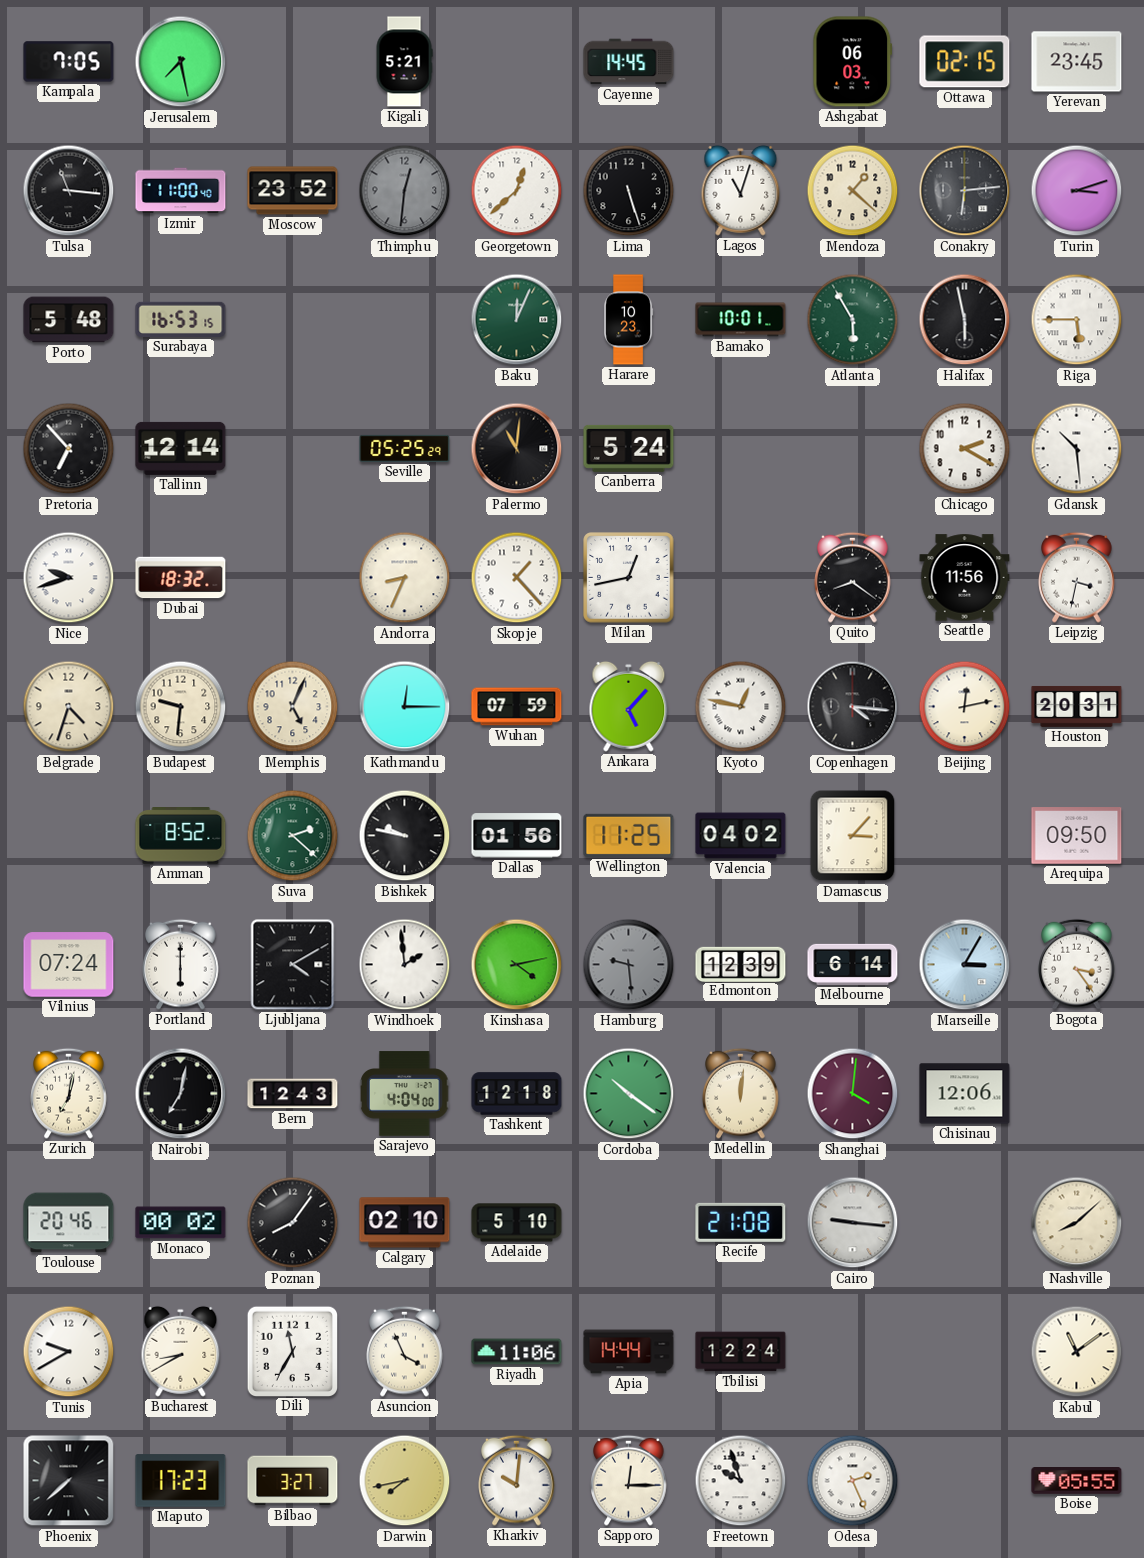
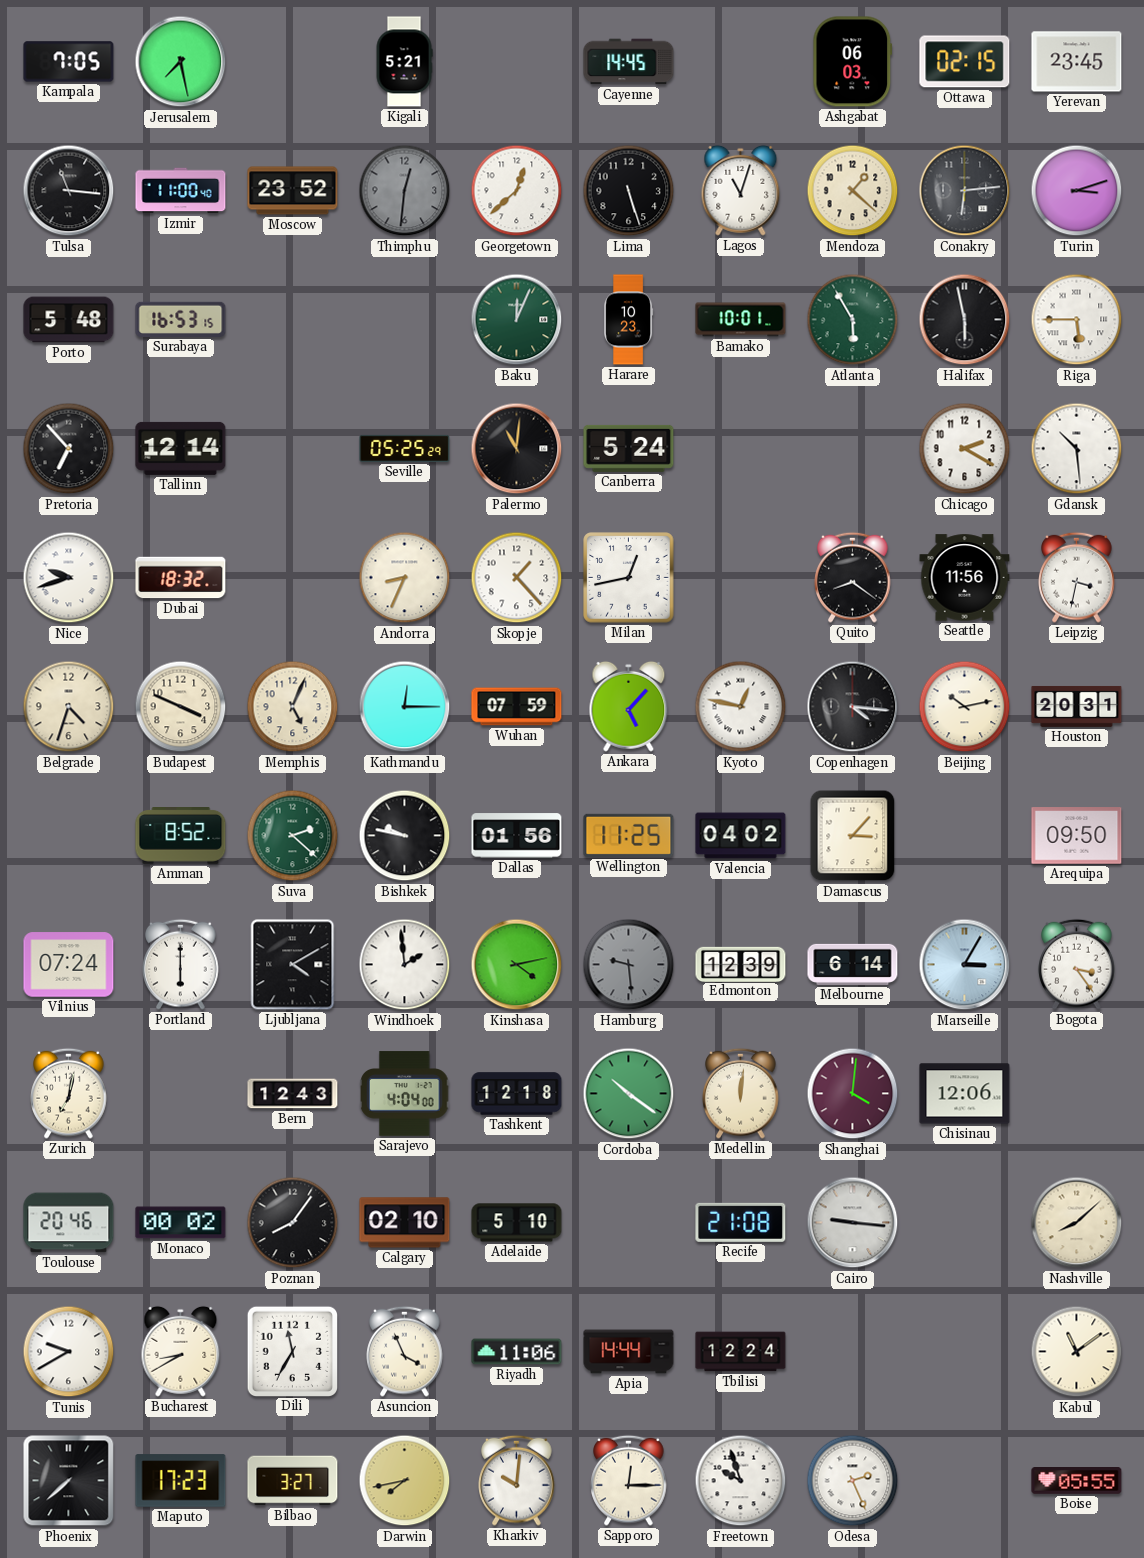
Budapest: 9:31 -> 3:49
Beijing: 12:13 -> 10:13
Nairobi: 7:02 -> none
